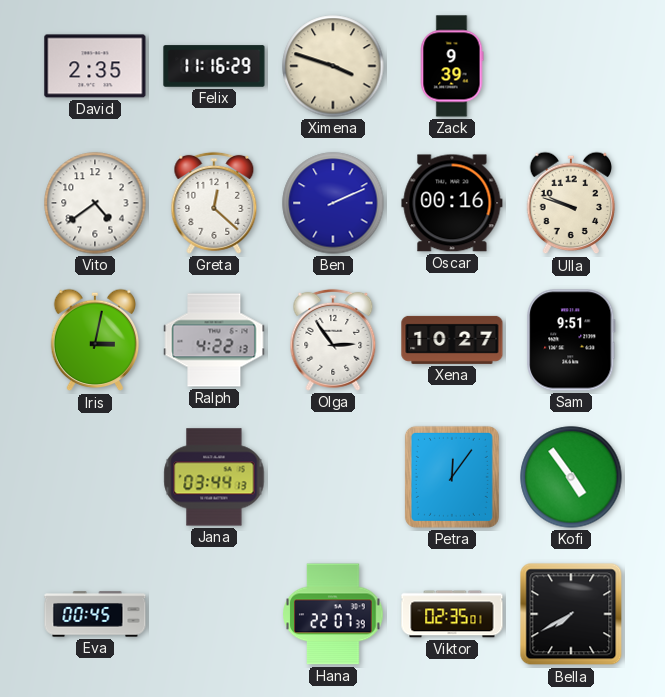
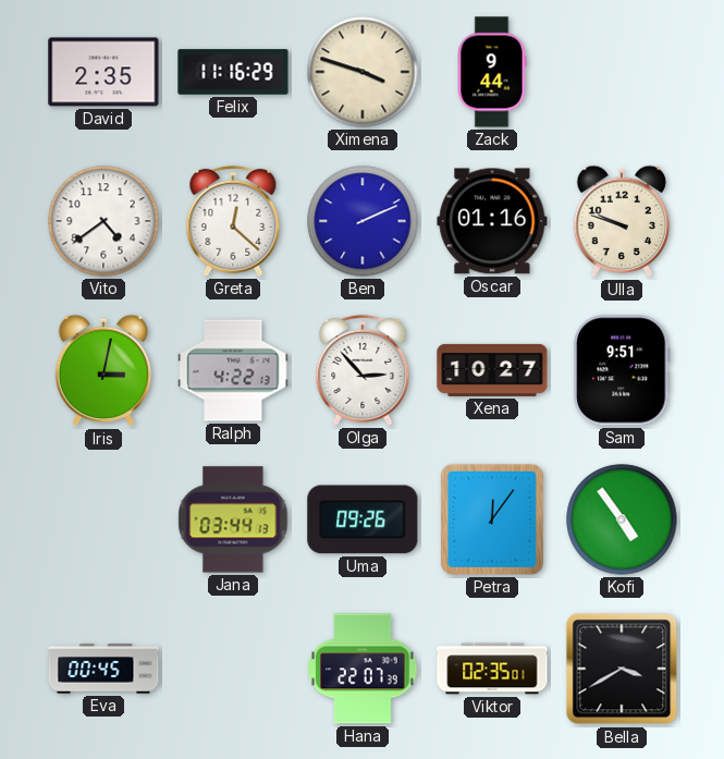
Zack: 9:39 -> 9:44
Oscar: 00:16 -> 01:16
Olga: 2:54 -> 2:53
Uma: none -> 09:26
Bella: 7:40 -> 3:40
